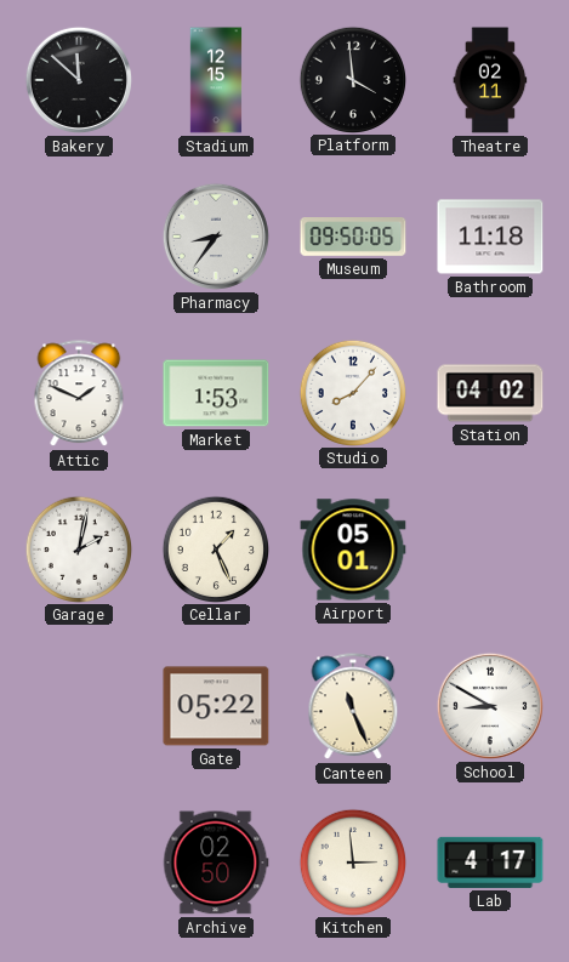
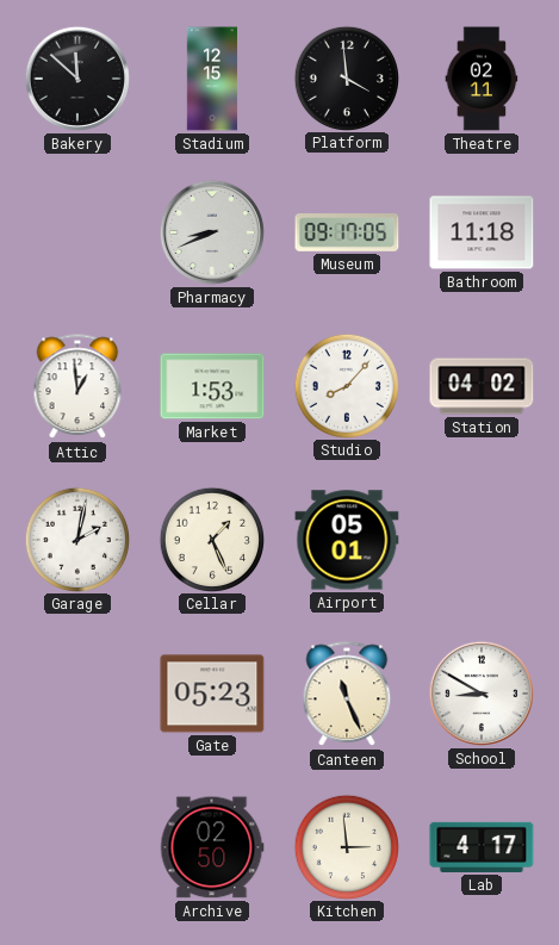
Pharmacy: 8:36 -> 8:41
Museum: 09:50 -> 09:17
Attic: 1:49 -> 12:59
Gate: 05:22 -> 05:23
